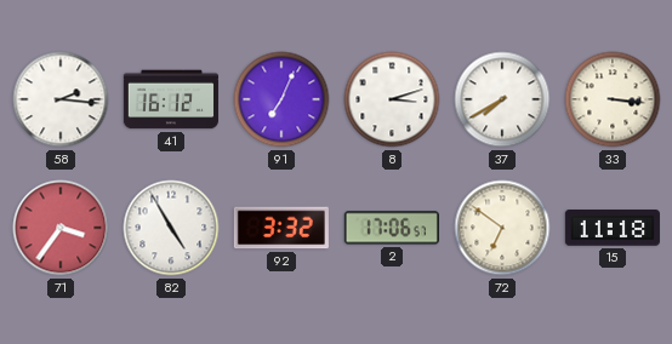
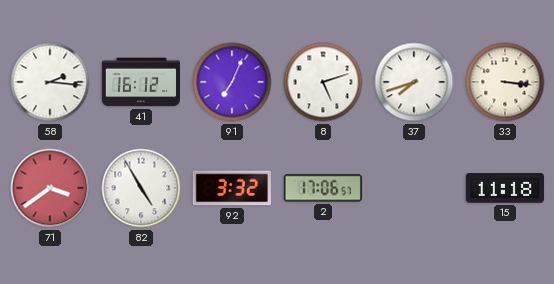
8: 3:12 -> 5:12
37: 7:40 -> 7:42
71: 3:36 -> 3:39
72: 6:51 -> none
